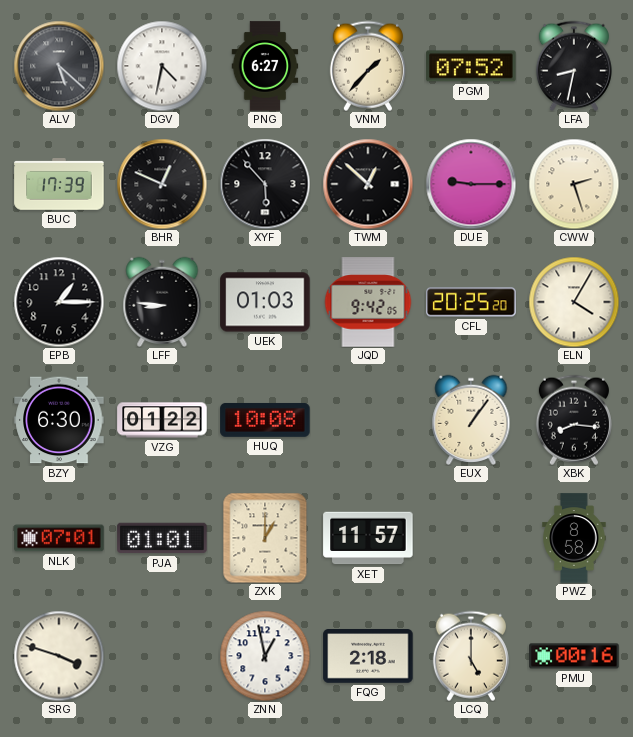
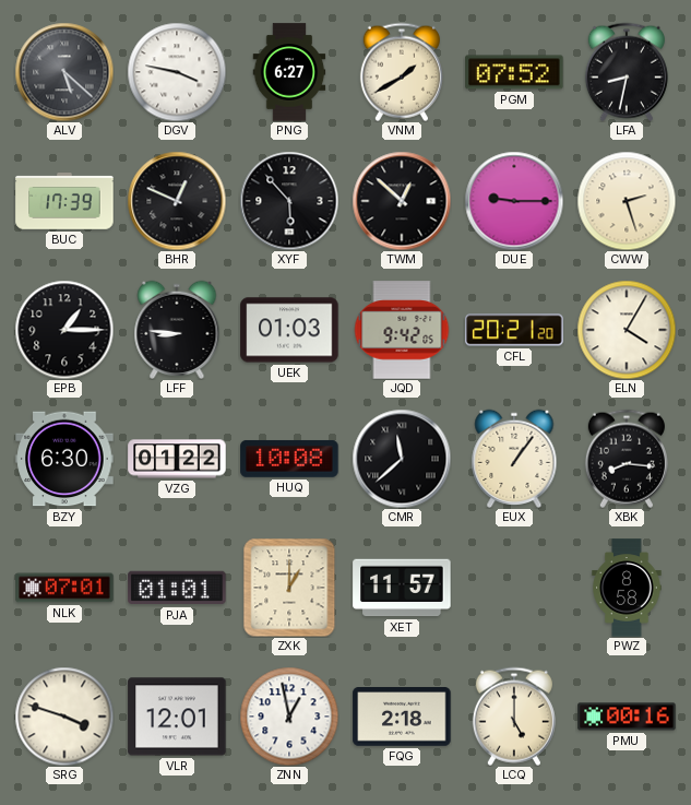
DGV: 4:32 -> 3:47
VNM: 1:37 -> 1:40
CFL: 20:25 -> 20:21
CMR: none -> 11:38
VLR: none -> 12:01
